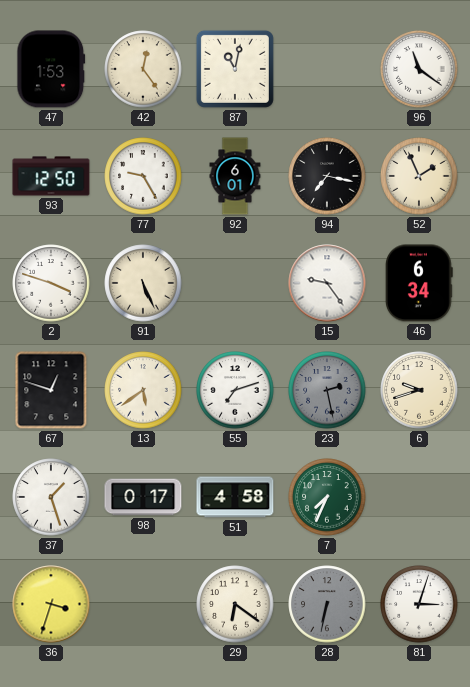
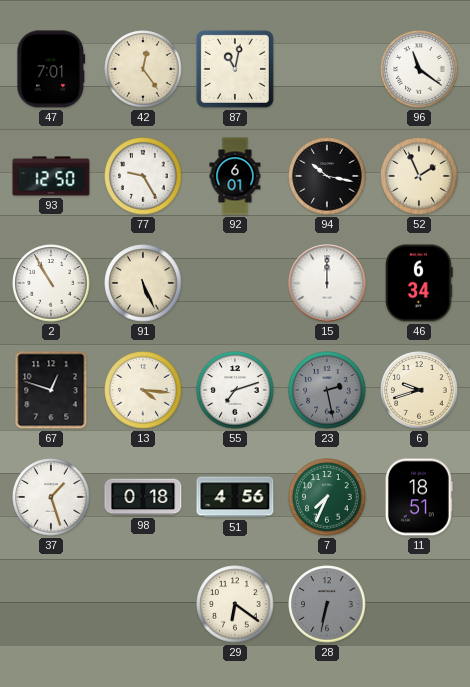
47: 1:53 -> 7:01
94: 7:17 -> 10:17
2: 3:48 -> 10:55
15: 9:24 -> 12:00
13: 5:39 -> 4:16
98: 0:17 -> 0:18
51: 4:58 -> 4:56
11: none -> 18:51
36: 3:33 -> none
81: 3:03 -> none
